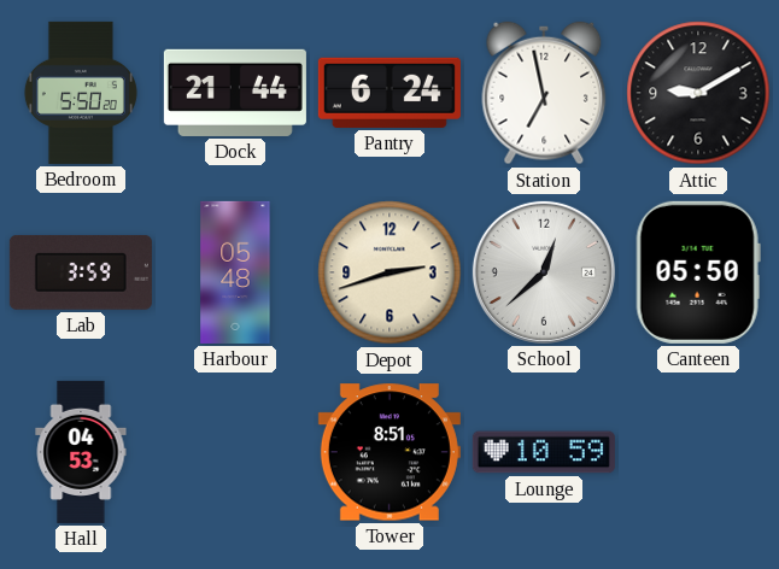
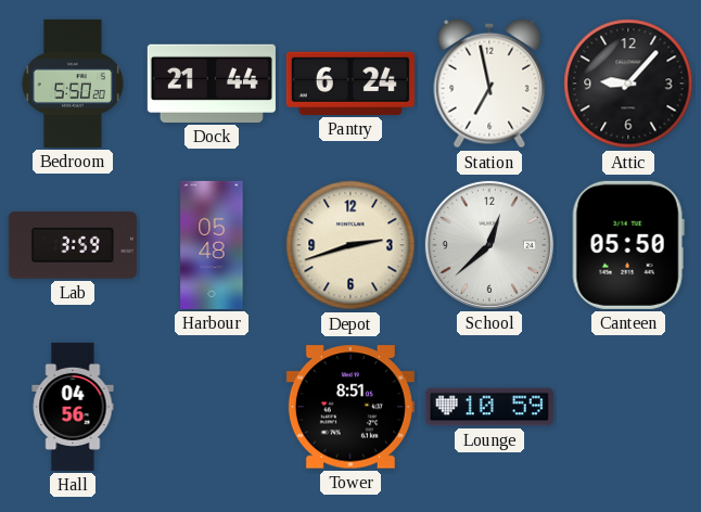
Attic: 9:10 -> 9:07
Hall: 04:53 -> 04:56
